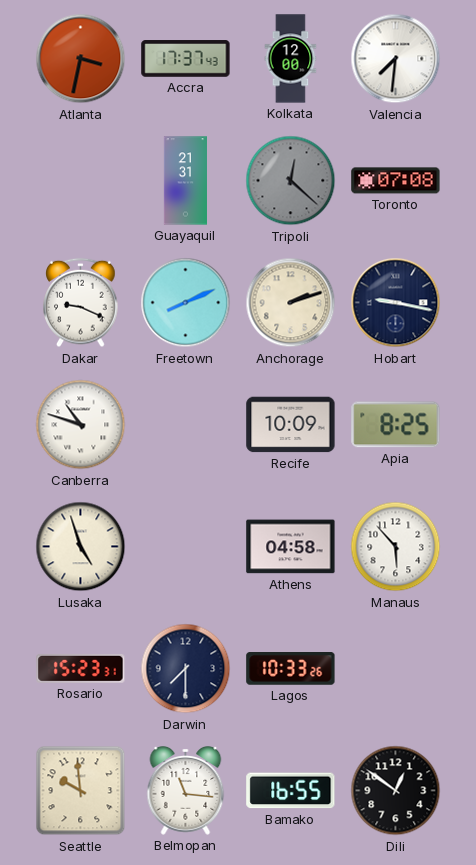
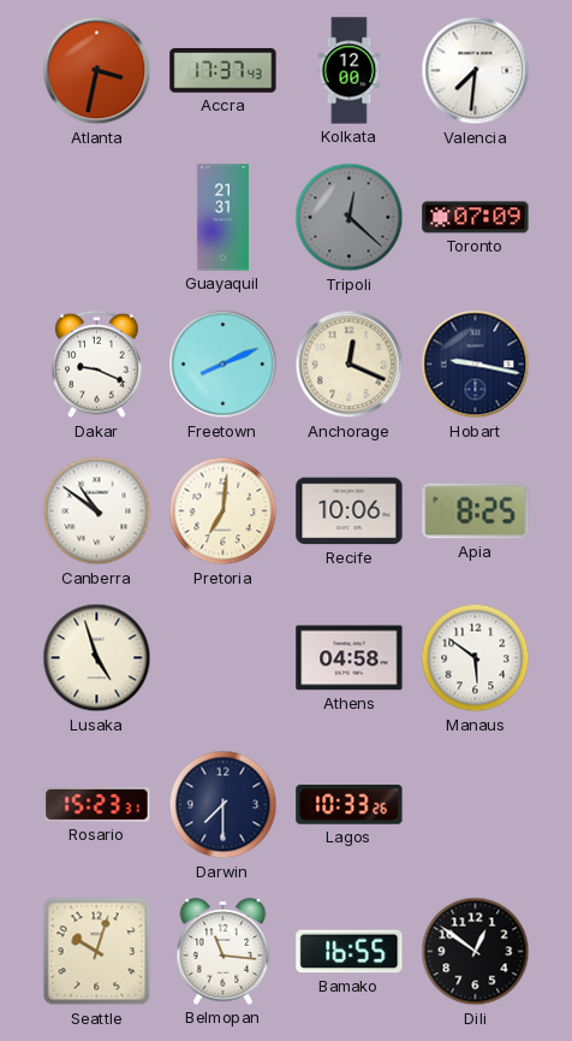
Toronto: 07:08 -> 07:09
Anchorage: 2:12 -> 12:19
Canberra: 10:48 -> 10:51
Pretoria: none -> 7:01
Recife: 10:09 -> 10:06
Manaus: 5:53 -> 5:51
Seattle: 9:59 -> 10:03
